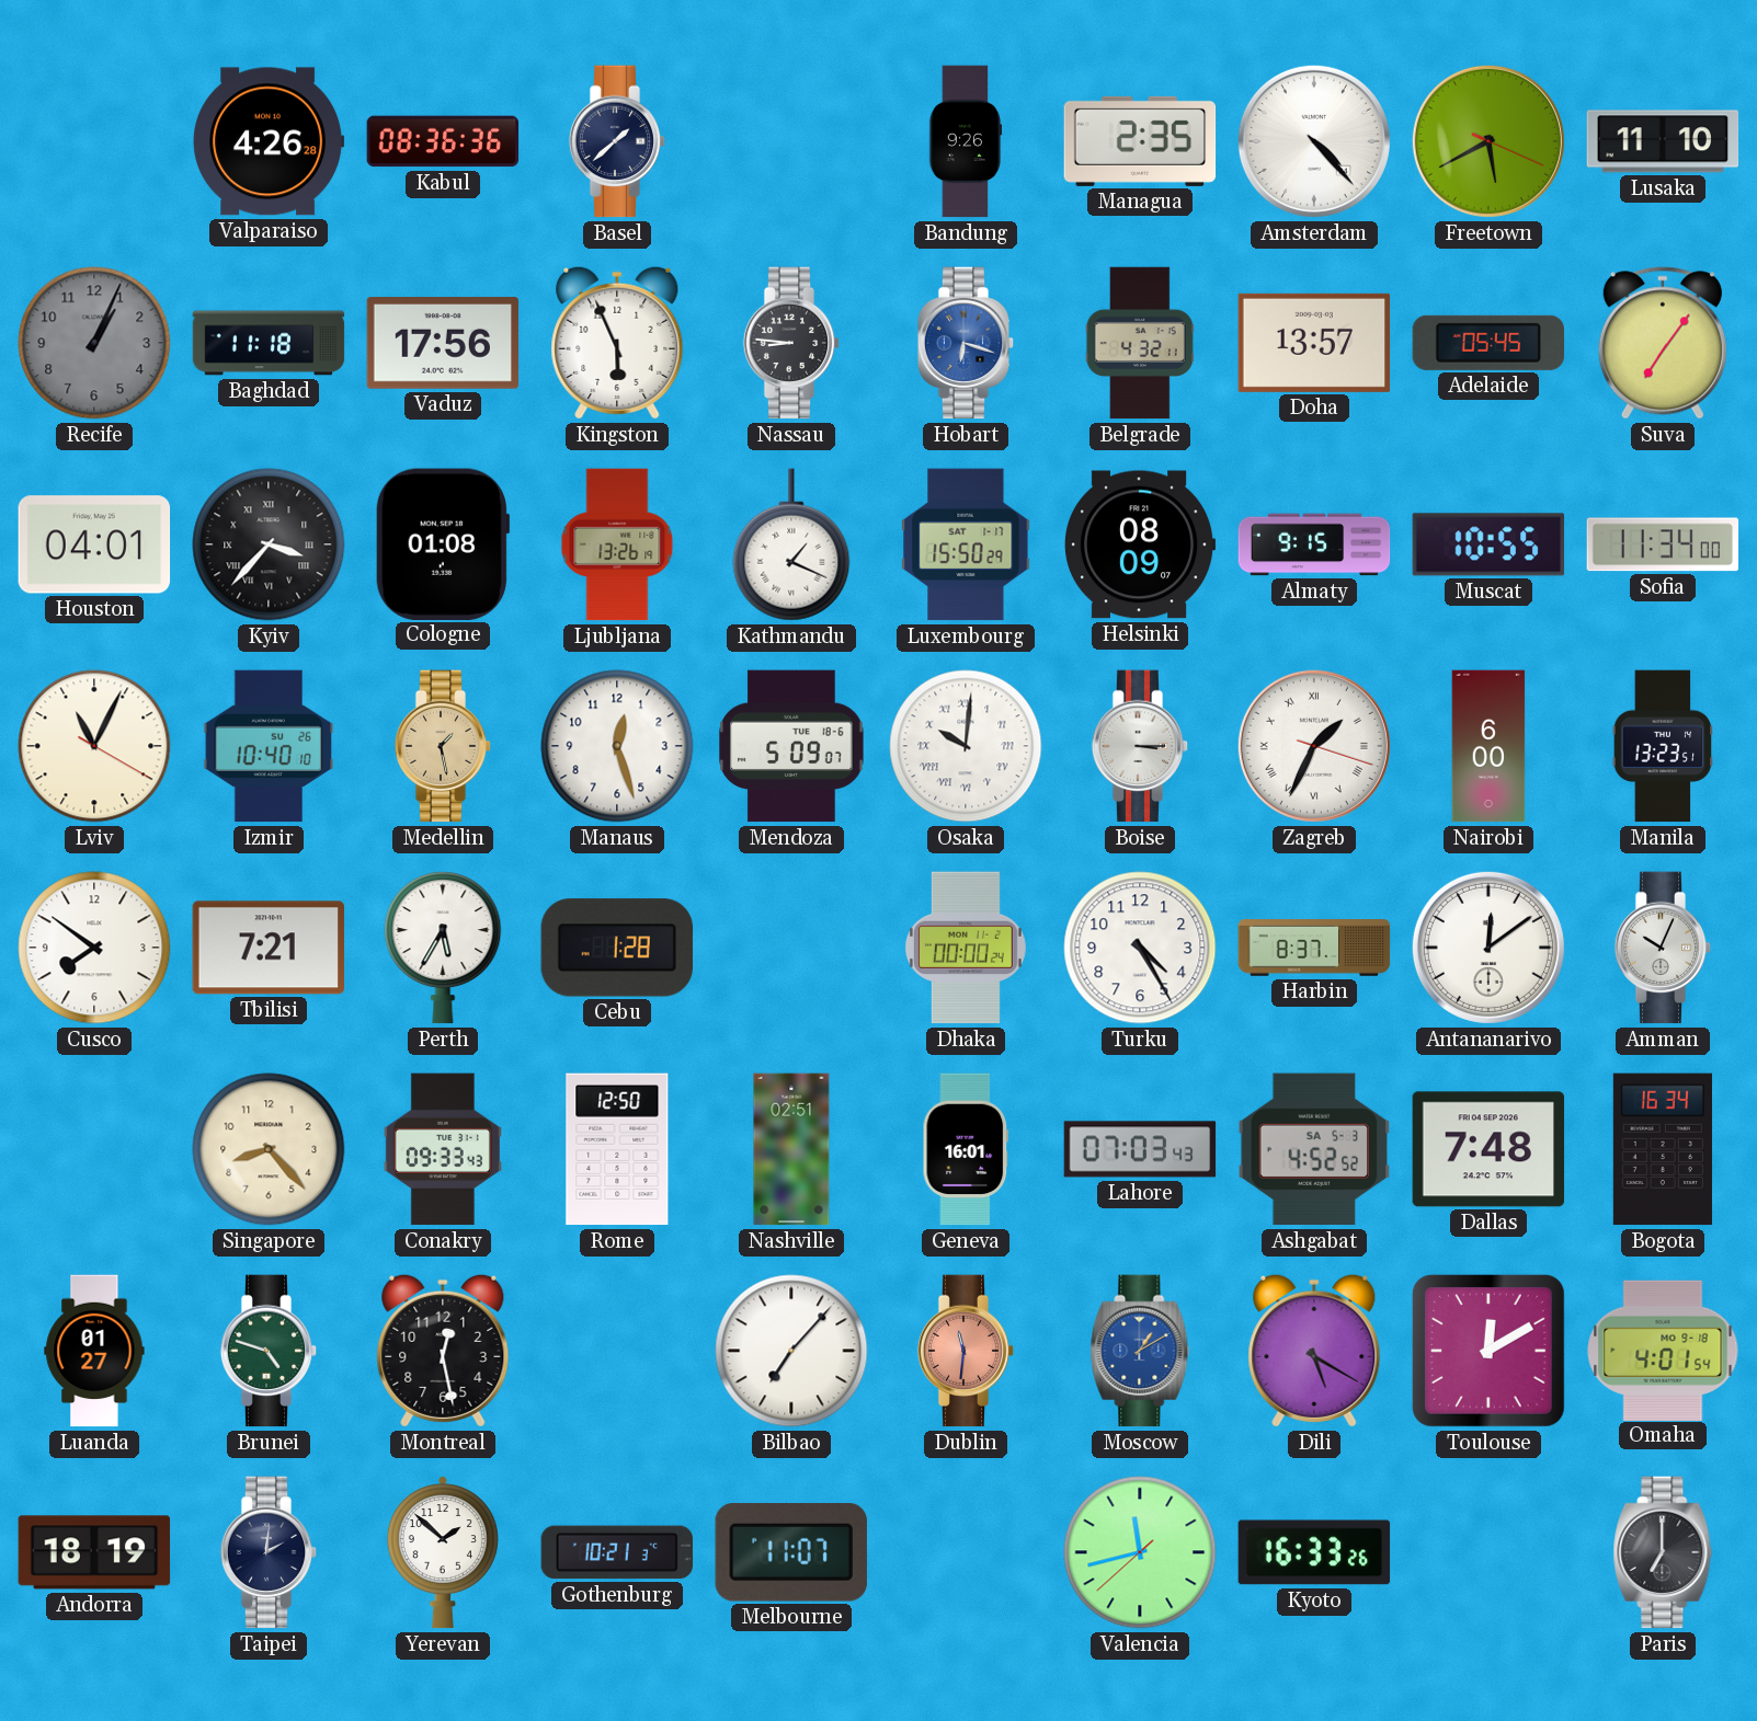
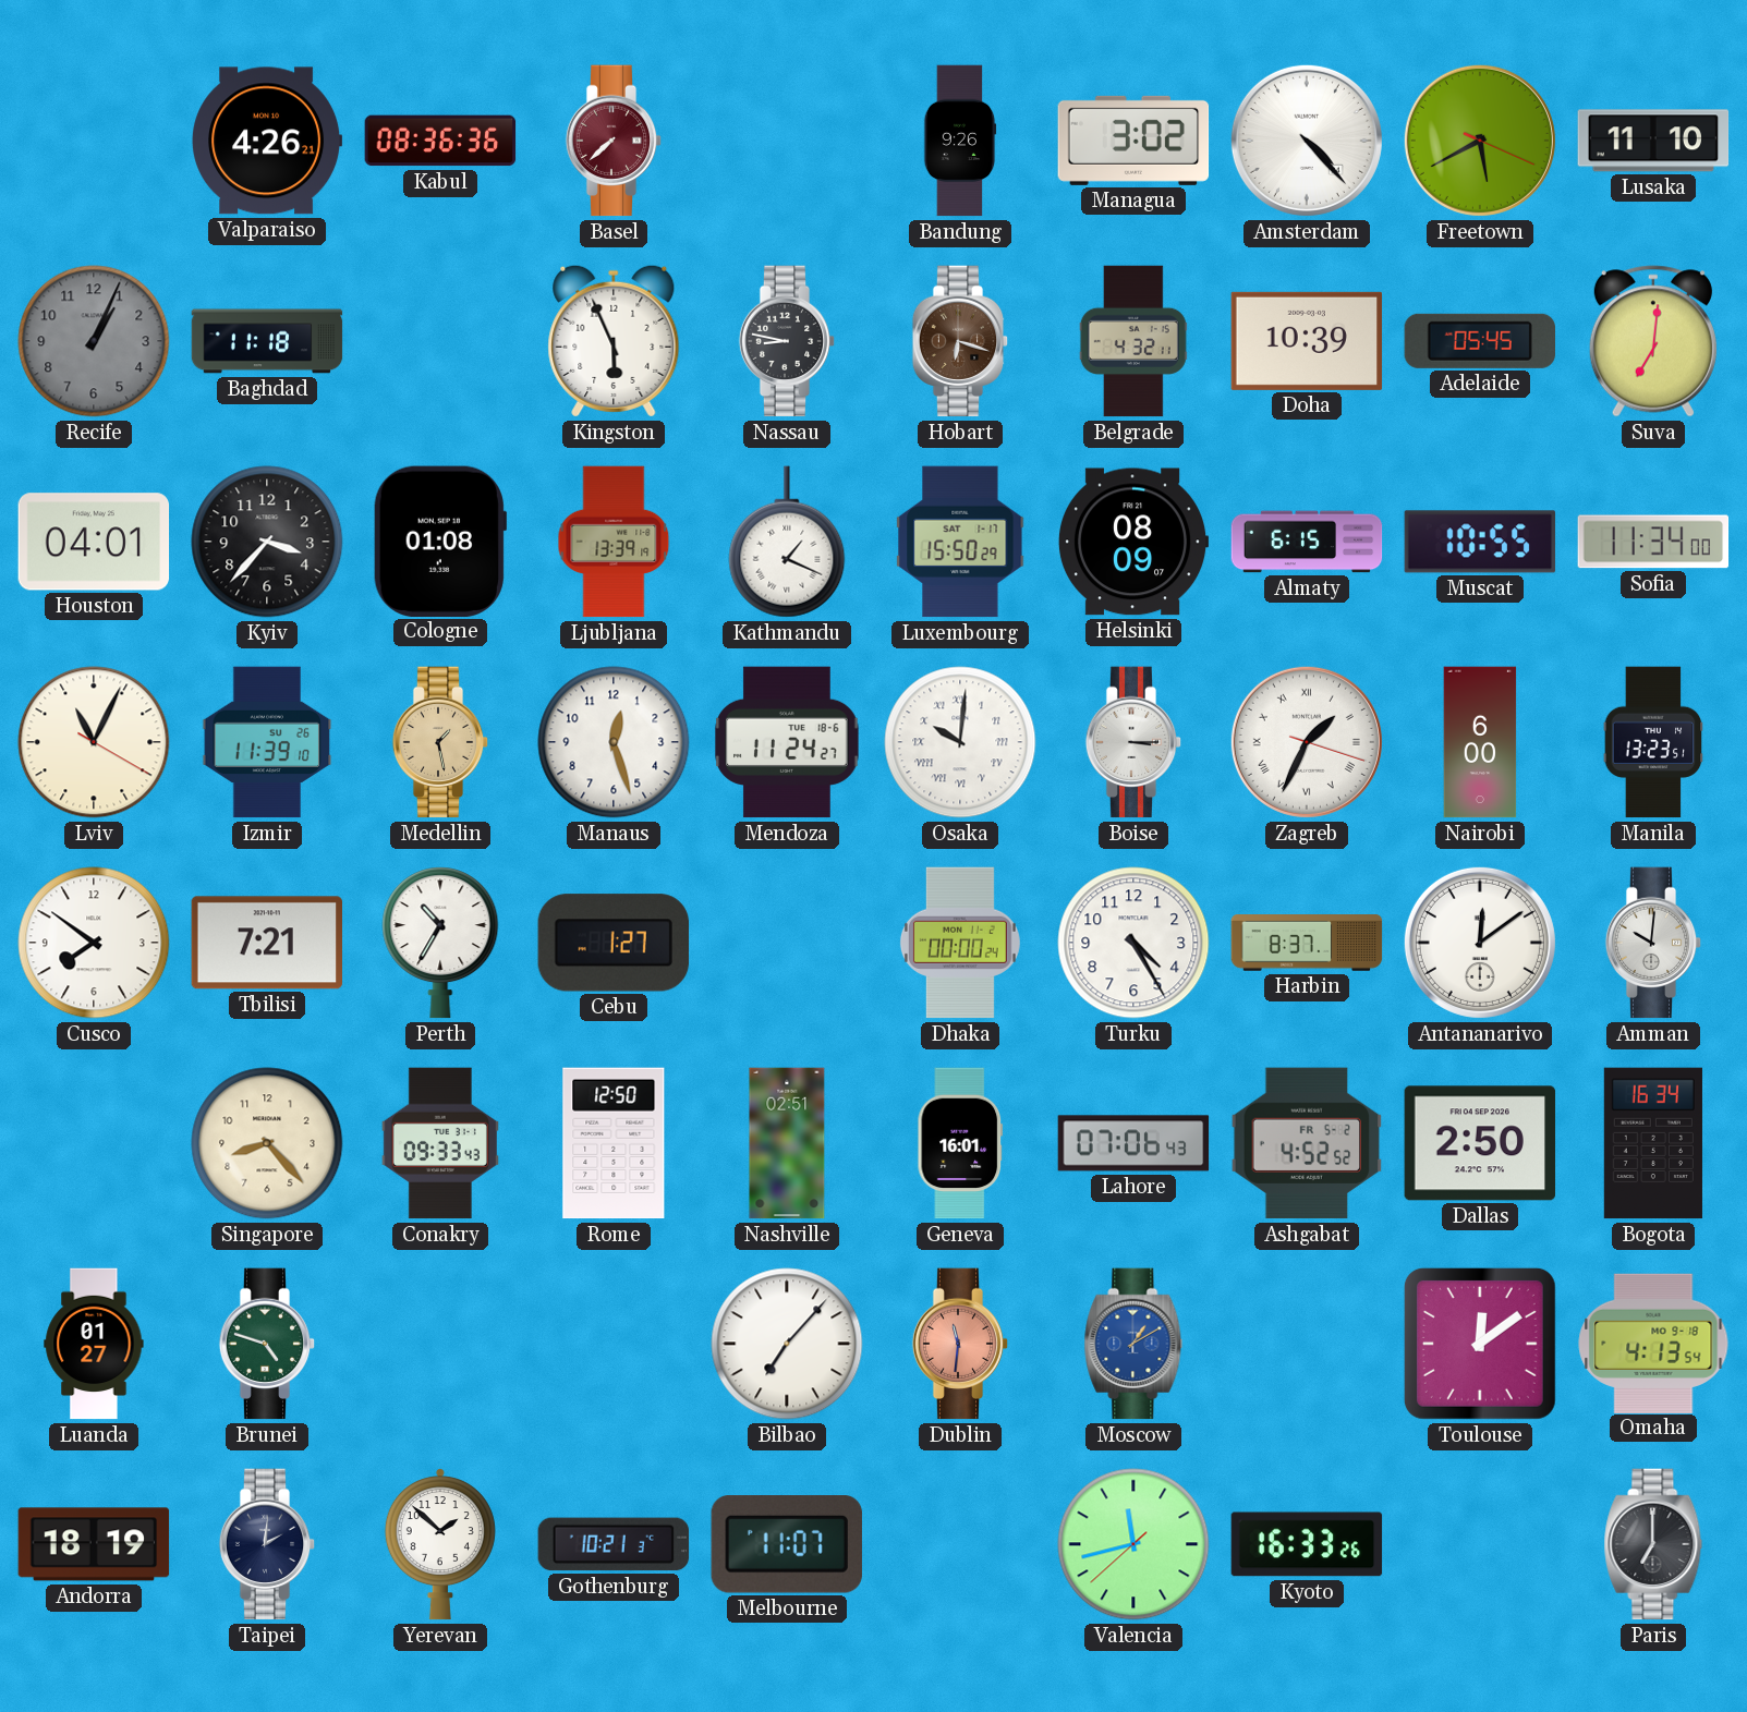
Valparaiso: 4:26:28 -> 4:26:21
Basel: 1:38 -> 7:38
Basel dial: navy -> burgundy
Managua: 2:35 -> 3:02
Vaduz: 17:56 -> none
Nassau: 8:46 -> 8:47
Hobart dial: blue -> brown
Doha: 13:57 -> 10:39
Suva: 7:06 -> 7:01
Kyiv numerals: Roman -> Arabic
Ljubljana: 13:26 -> 13:39
Almaty: 9:15 -> 6:15
Izmir: 10:40 -> 11:39
Mendoza: 5:09 -> 11:24
Perth: 5:35 -> 10:35
Cebu: 1:28 -> 1:27
Amman: 10:04 -> 10:01
Lahore: 07:03 -> 07:06
Ashgabat date: SA 5-3 -> FR 5-2
Dallas: 7:48 -> 2:50
Montreal: 12:28 -> none
Dili: 5:20 -> none
Toulouse: 12:10 -> 12:09
Omaha: 4:01 -> 4:13
